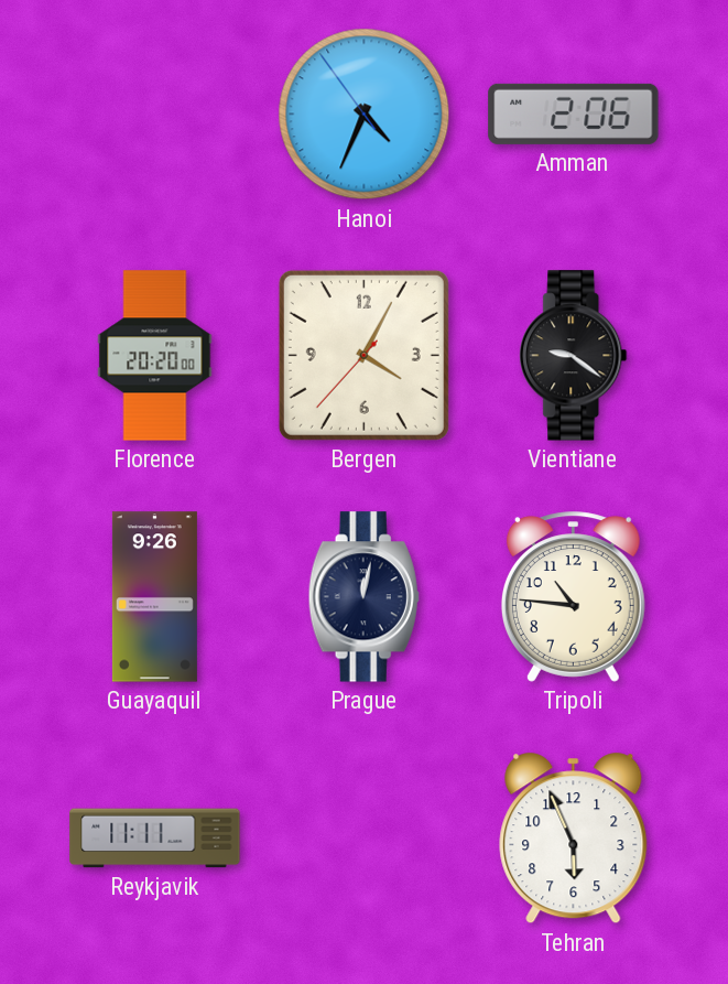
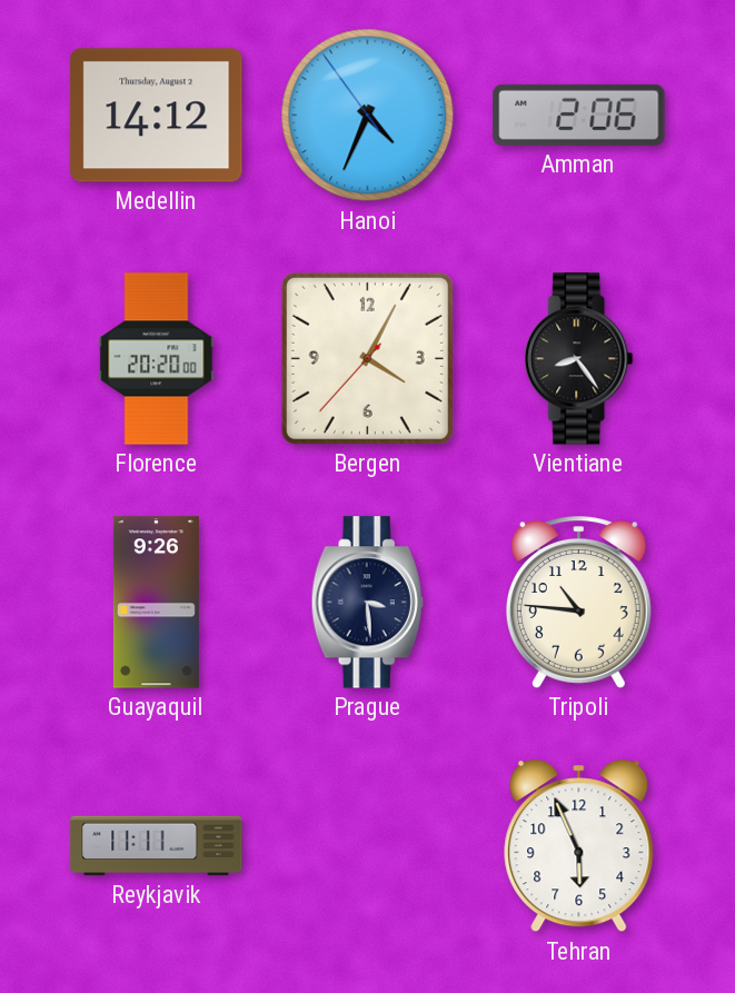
Medellin: none -> 14:12
Vientiane: 9:21 -> 8:24
Prague: 12:02 -> 3:29
